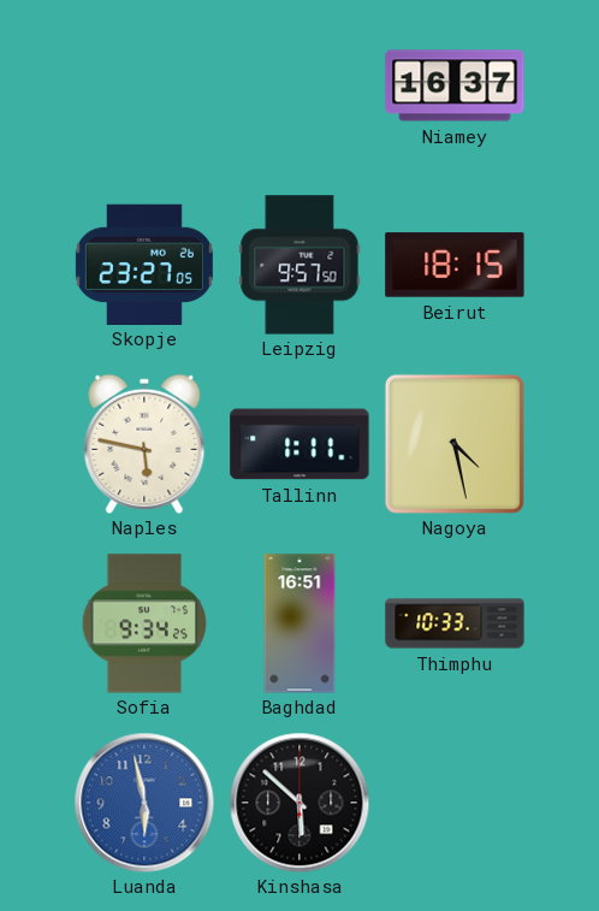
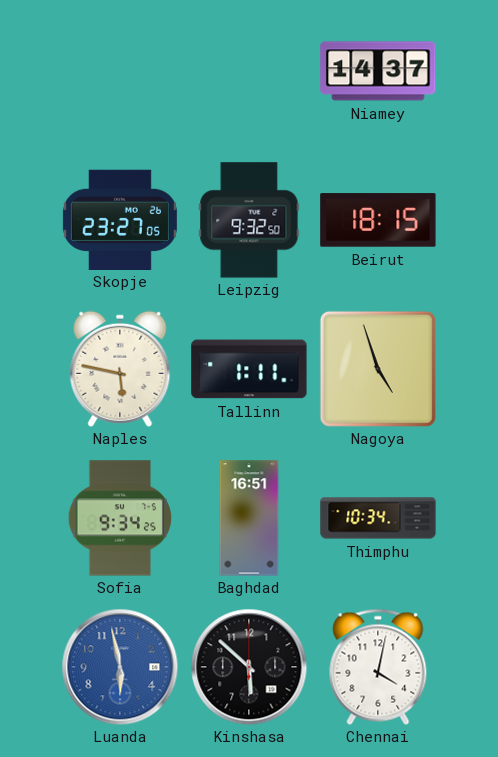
Niamey: 16:37 -> 14:37
Leipzig: 9:57 -> 9:32
Nagoya: 4:28 -> 4:57
Thimphu: 10:33 -> 10:34
Chennai: none -> 4:02
